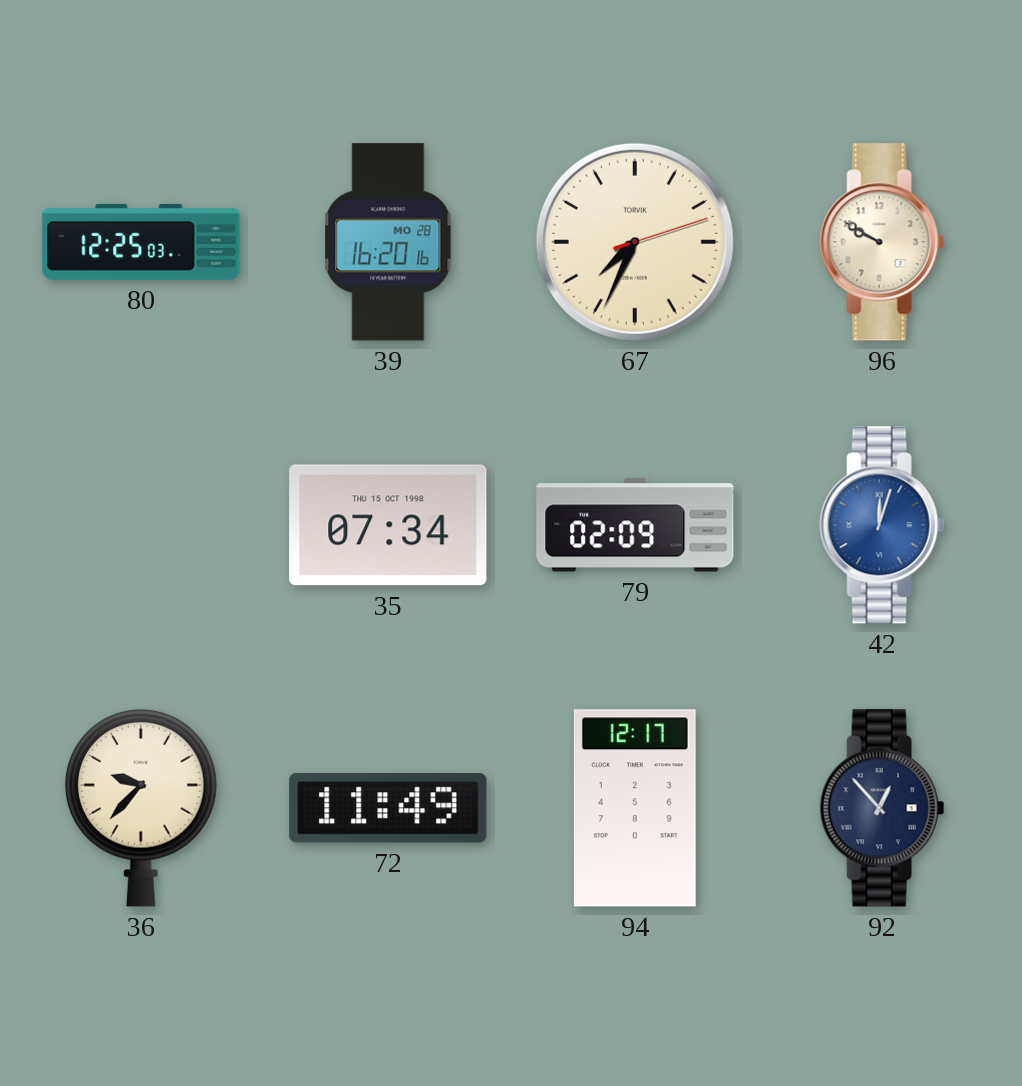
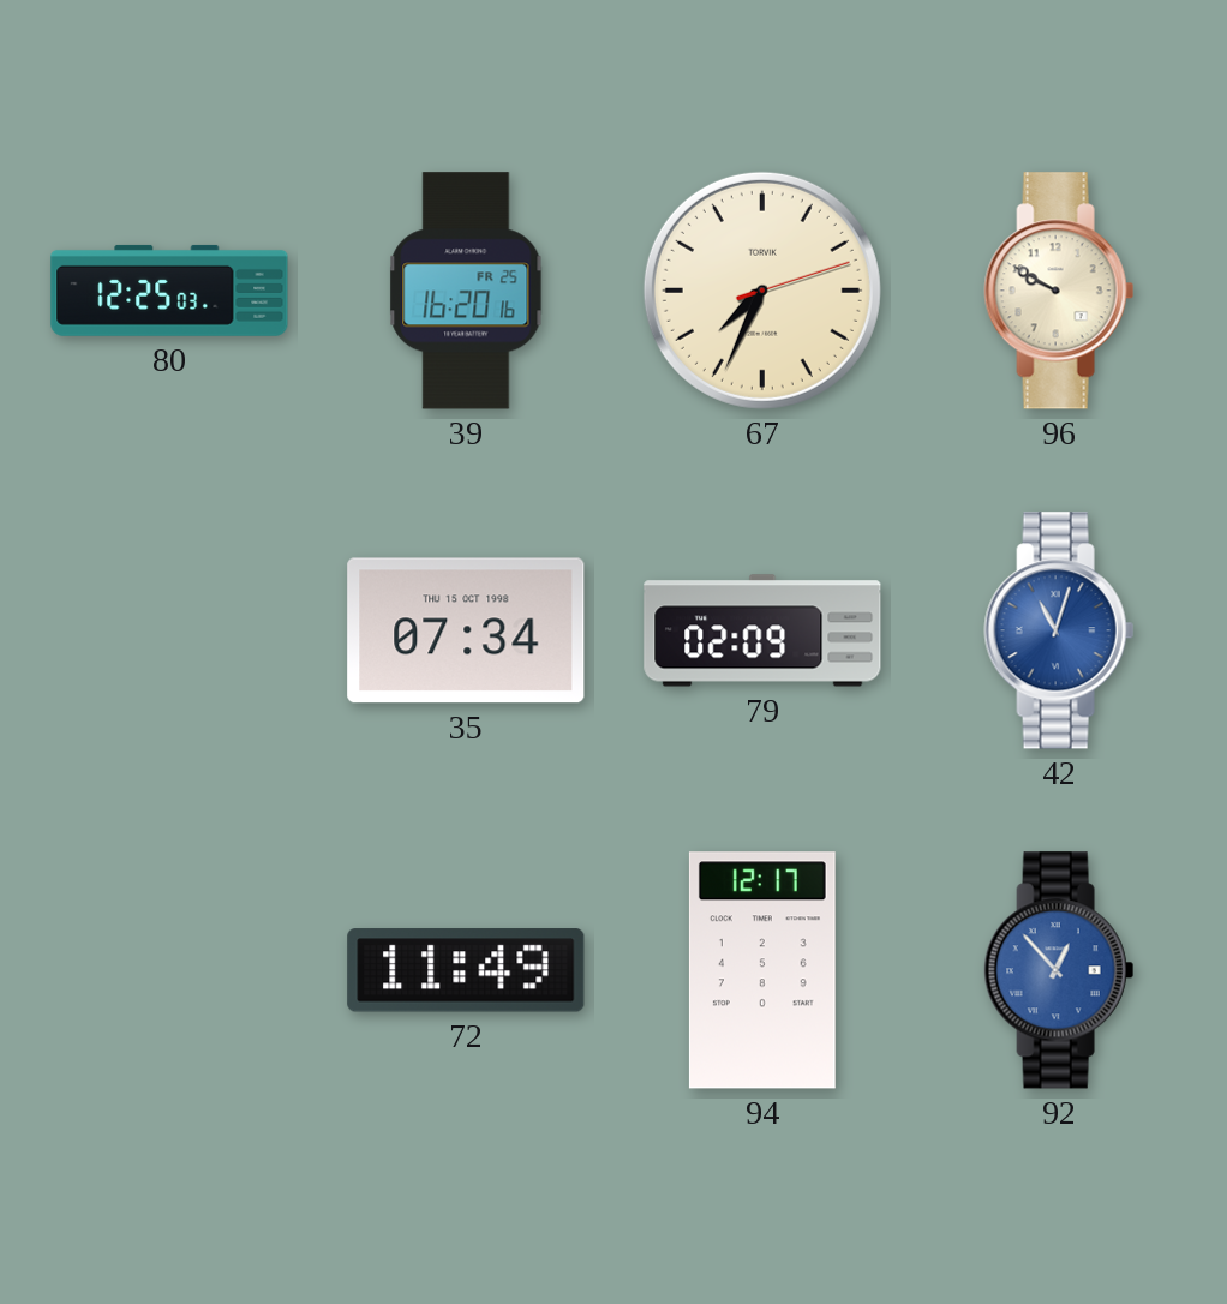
39 date: MO 28 -> FR 25
42: 12:03 -> 11:03
36: 9:37 -> none
92 dial: navy -> blue
